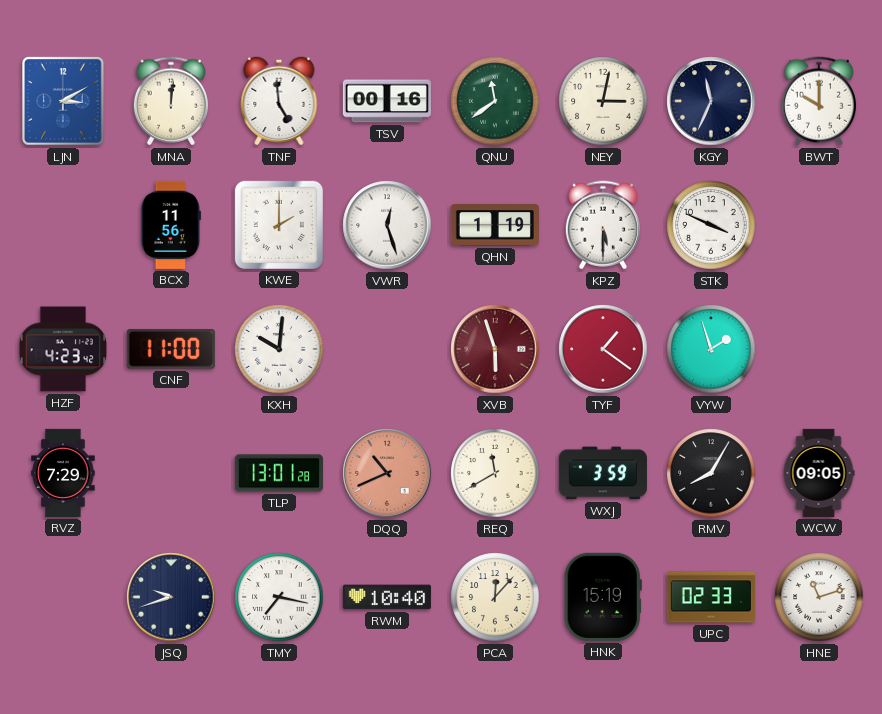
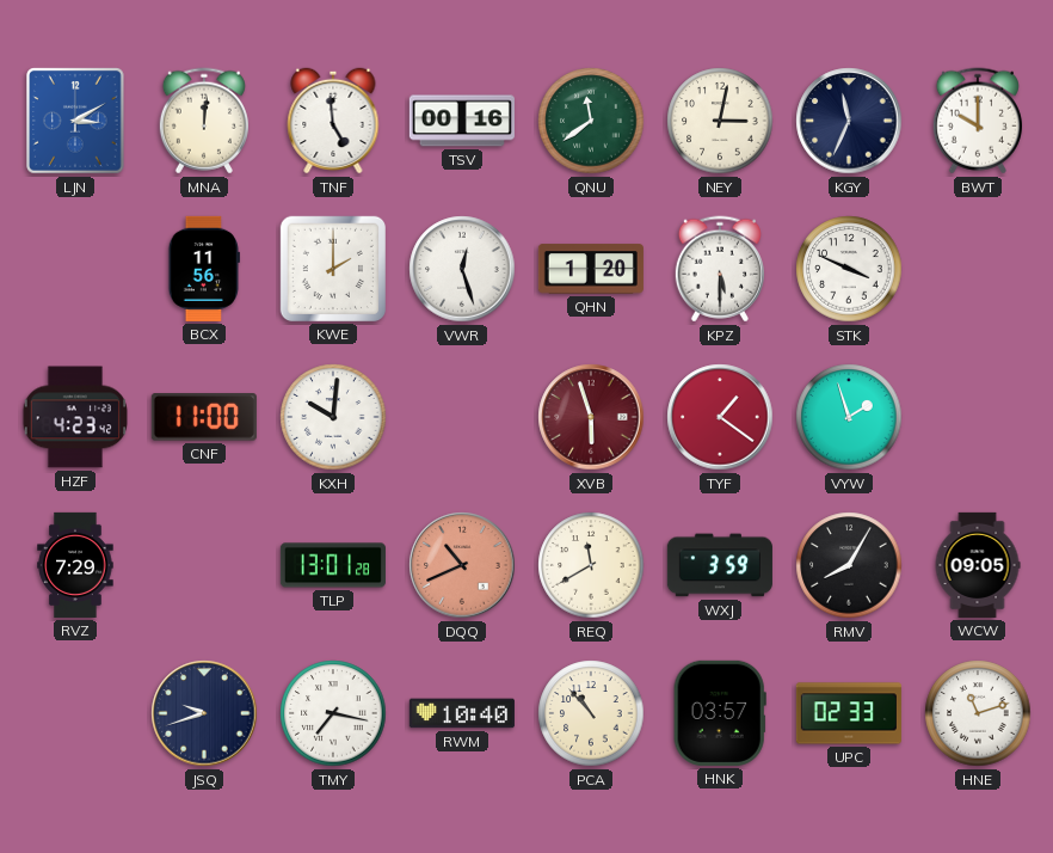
QHN: 1:19 -> 1:20
PCA: 12:07 -> 10:53
HNK: 15:19 -> 03:57
